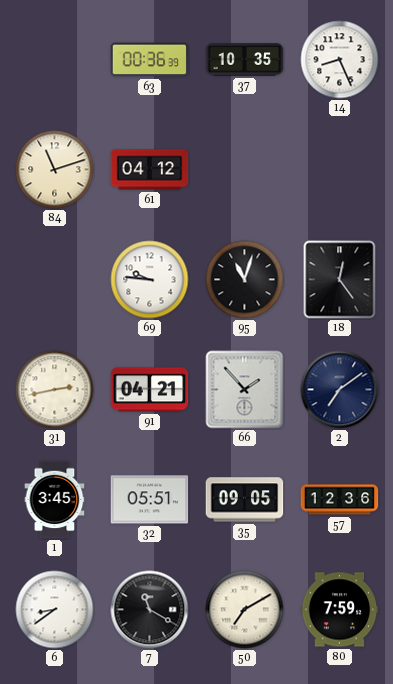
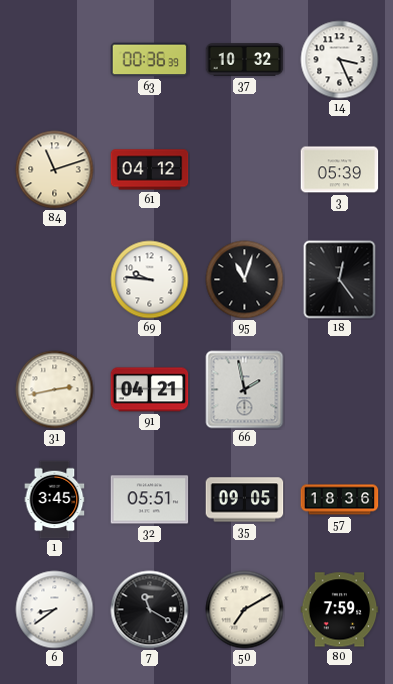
37: 10:35 -> 10:32
14: 8:26 -> 3:26
3: none -> 05:39
66: 1:53 -> 1:58
2: 7:09 -> none
57: 12:36 -> 18:36
